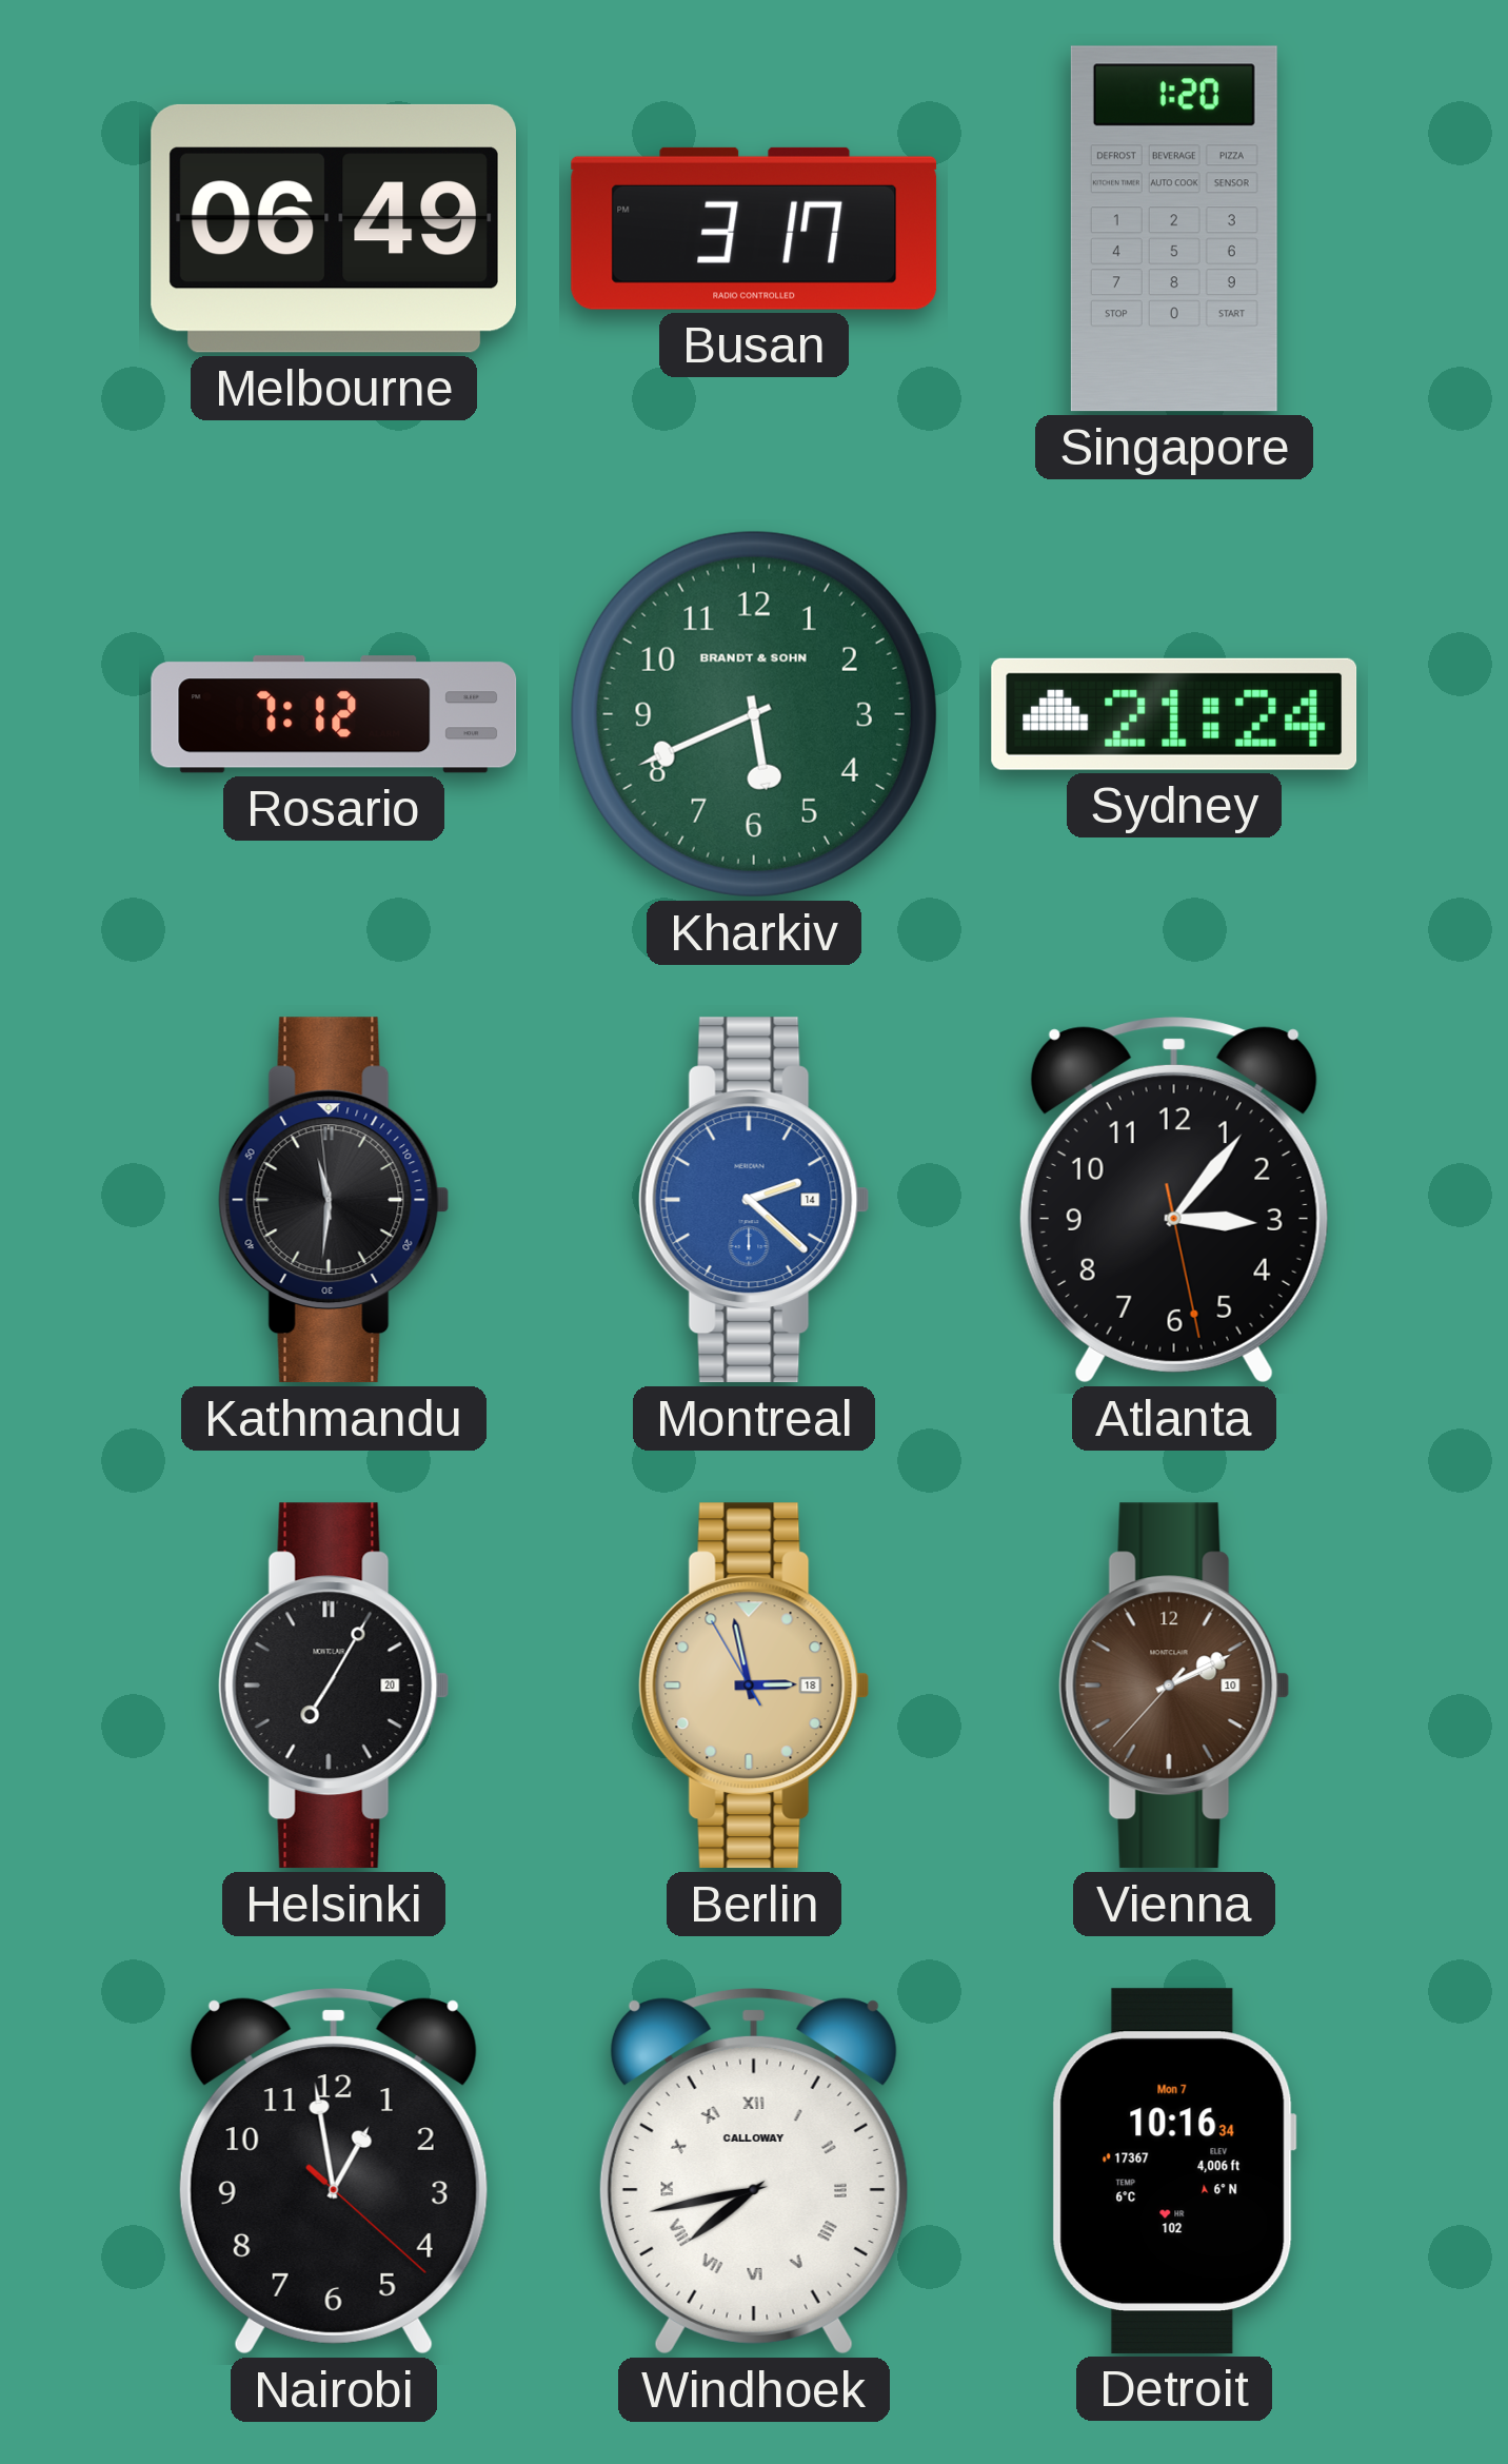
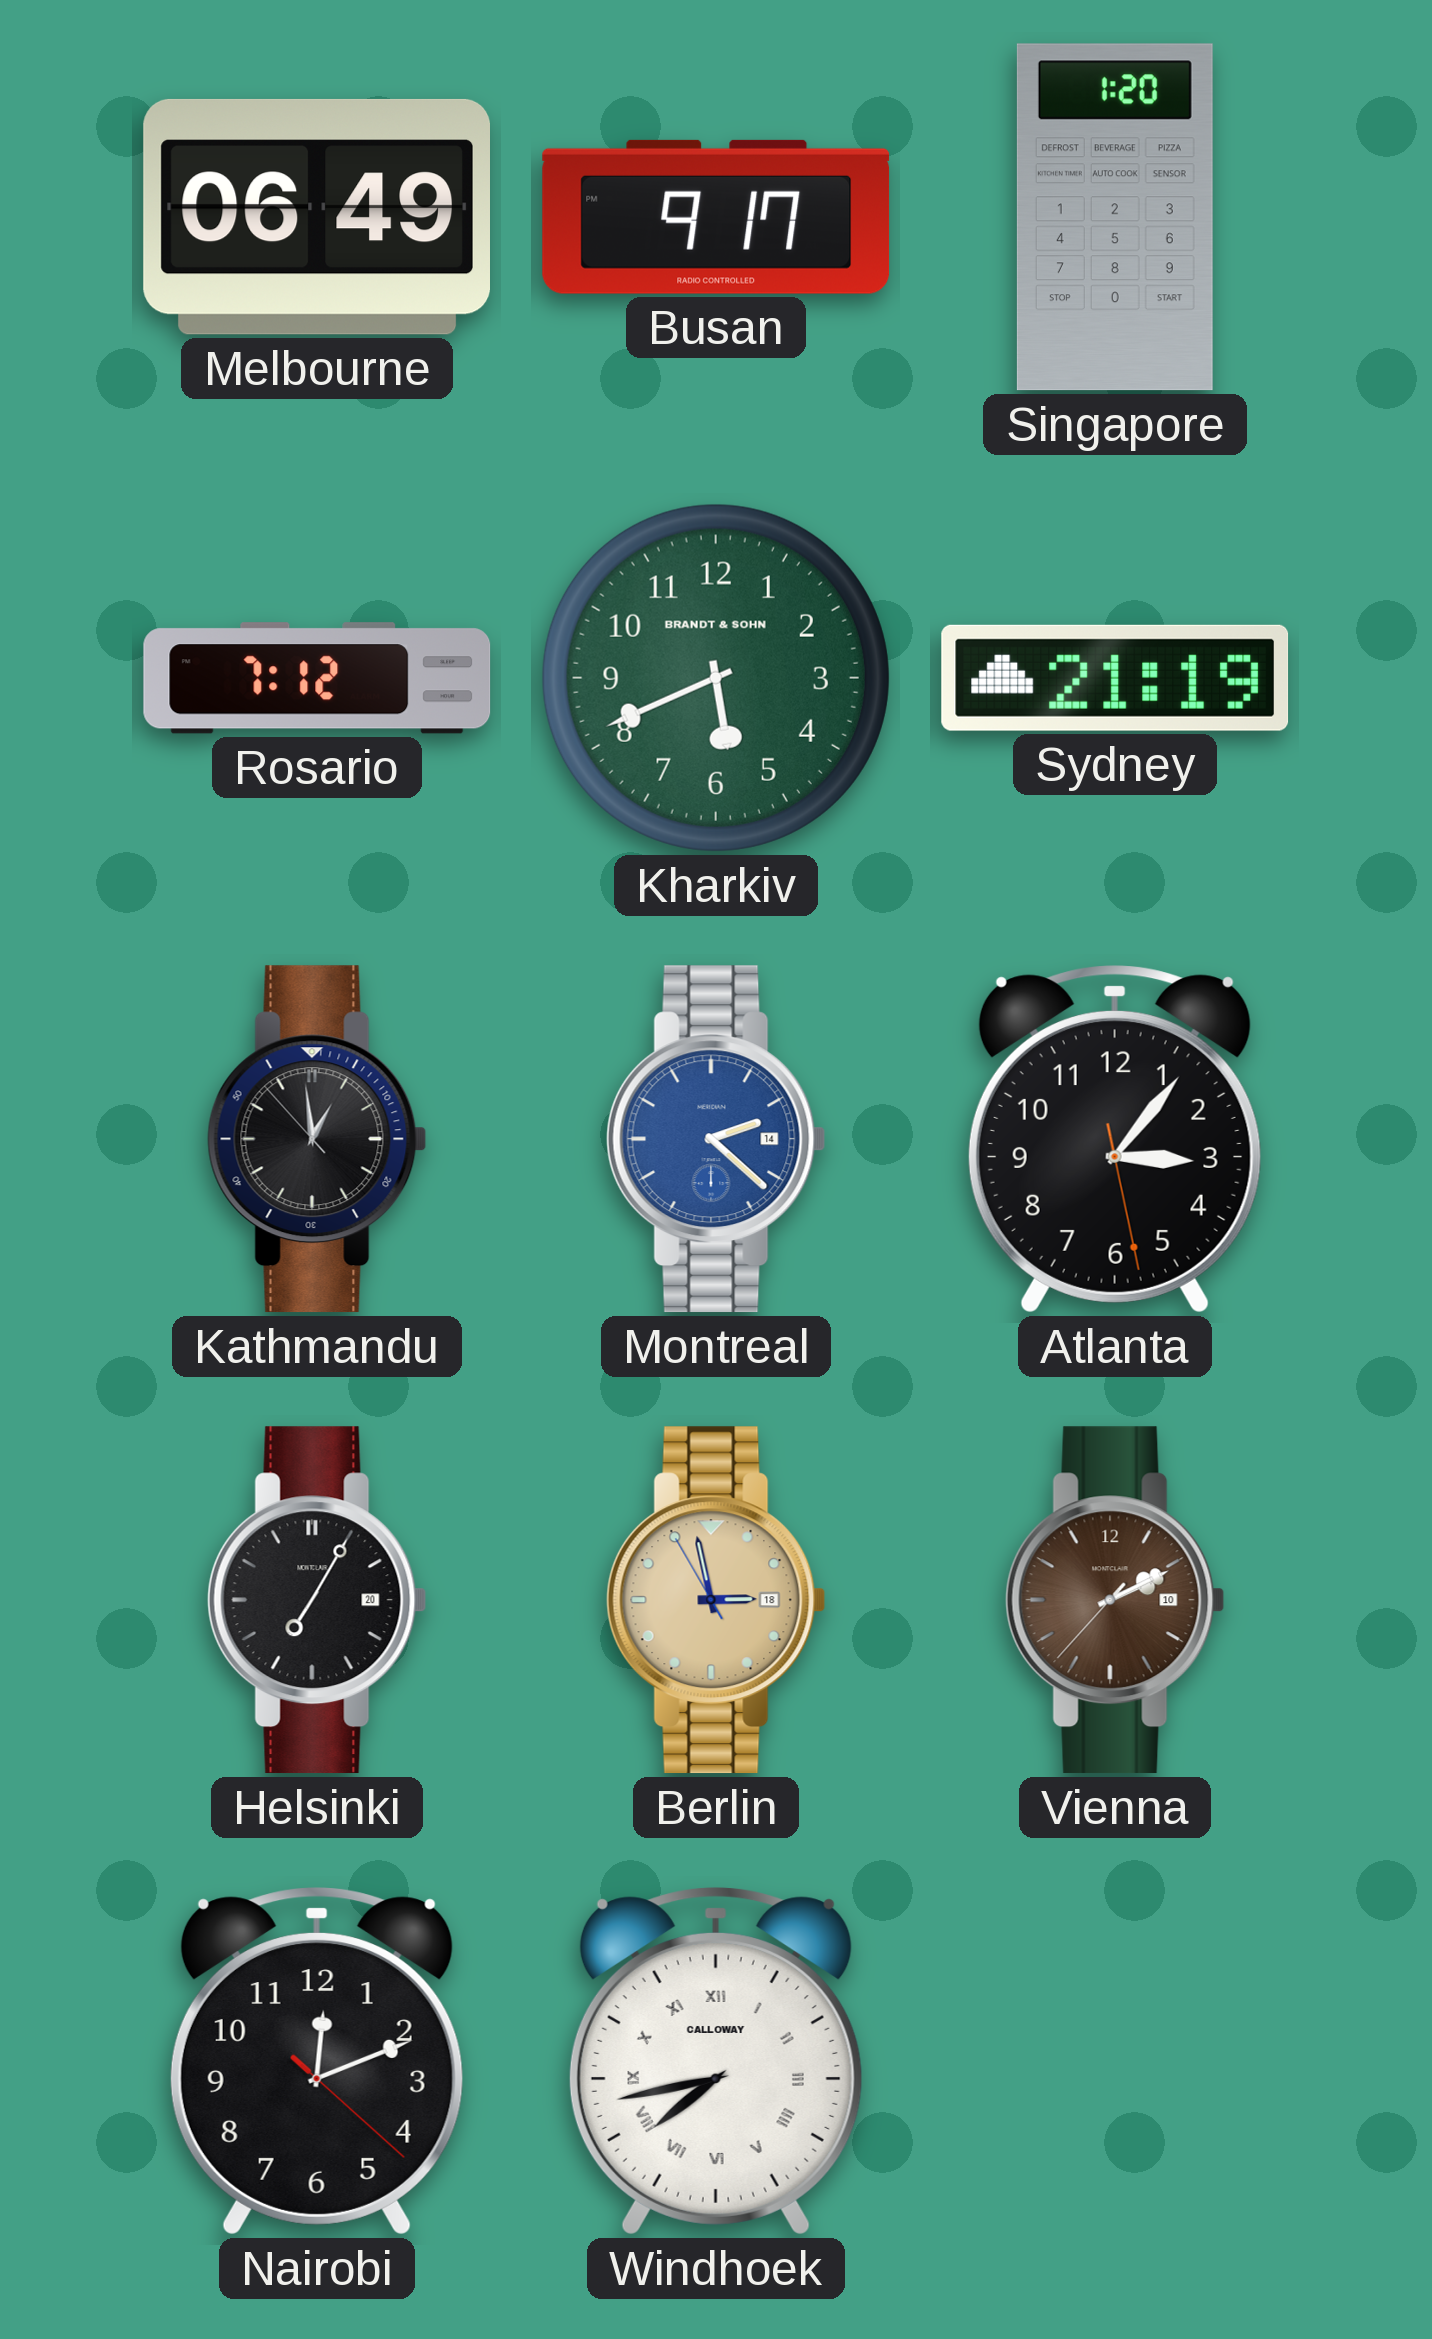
Busan: 3:17 -> 9:17
Sydney: 21:24 -> 21:19
Kathmandu: 11:30 -> 12:58
Nairobi: 12:58 -> 12:11
Detroit: 10:16 -> none
